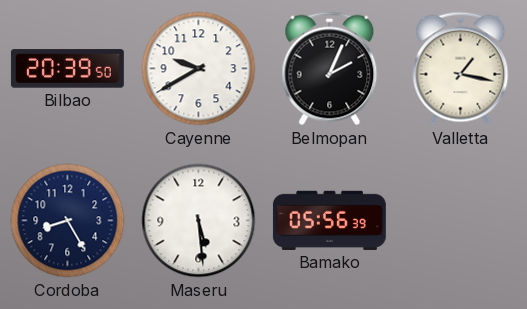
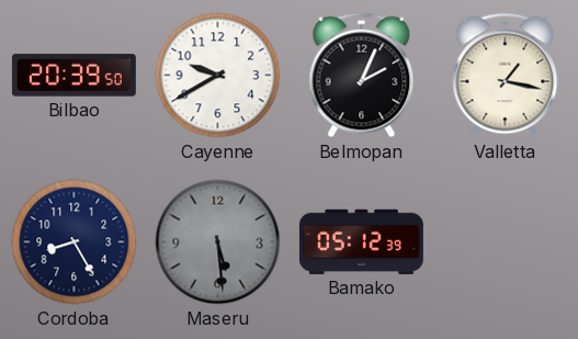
Maseru dial: white -> grey
Bamako: 05:56 -> 05:12
